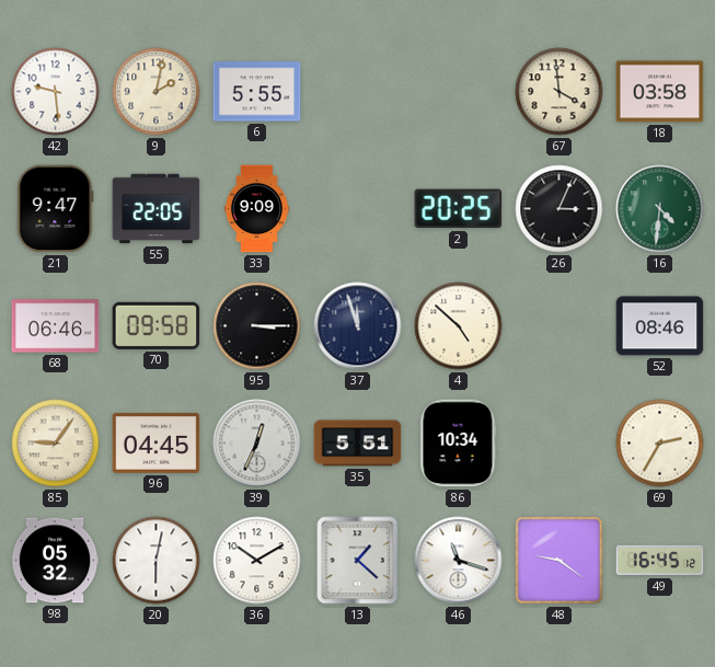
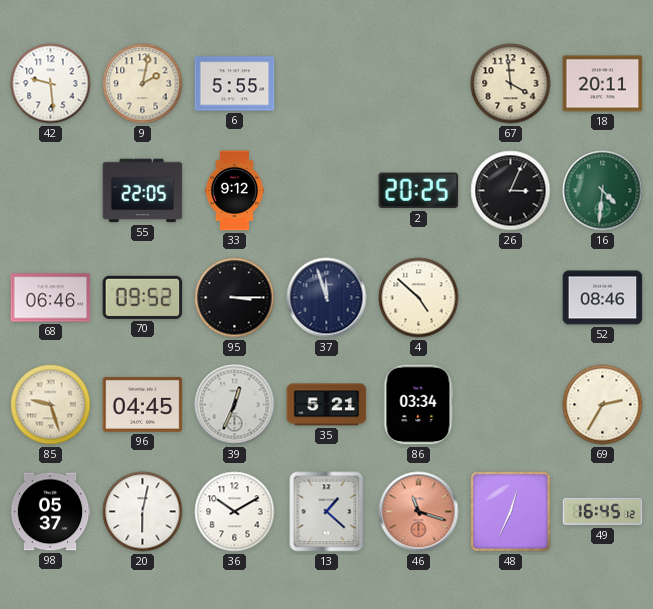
18: 03:58 -> 20:11
21: 9:47 -> none
33: 9:09 -> 9:12
70: 09:58 -> 09:52
85: 9:06 -> 9:27
35: 5:51 -> 5:21
86: 10:34 -> 03:34
98: 05:32 -> 05:37
46 dial: white -> salmon
48: 9:21 -> 12:34
